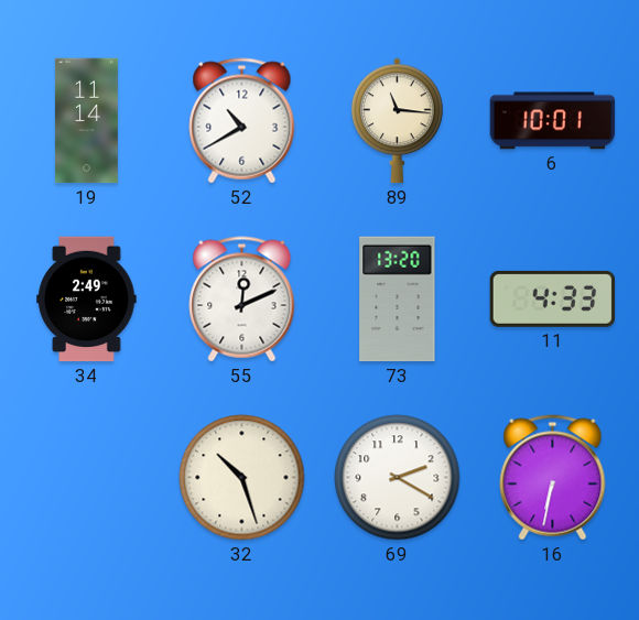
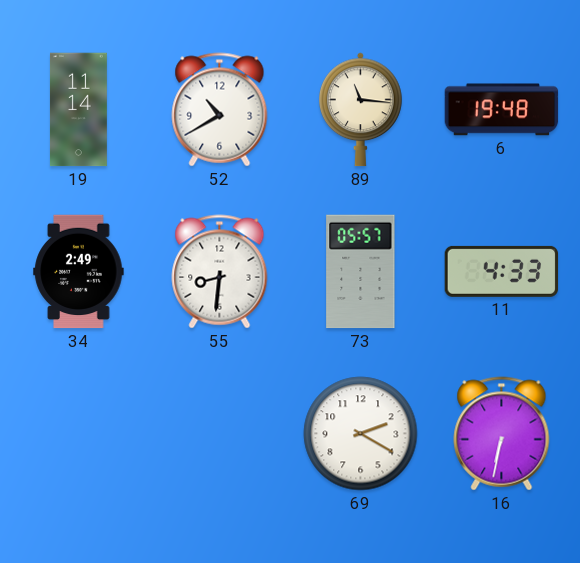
6: 10:01 -> 19:48
55: 12:11 -> 8:31
73: 13:20 -> 05:57
32: 10:27 -> none
